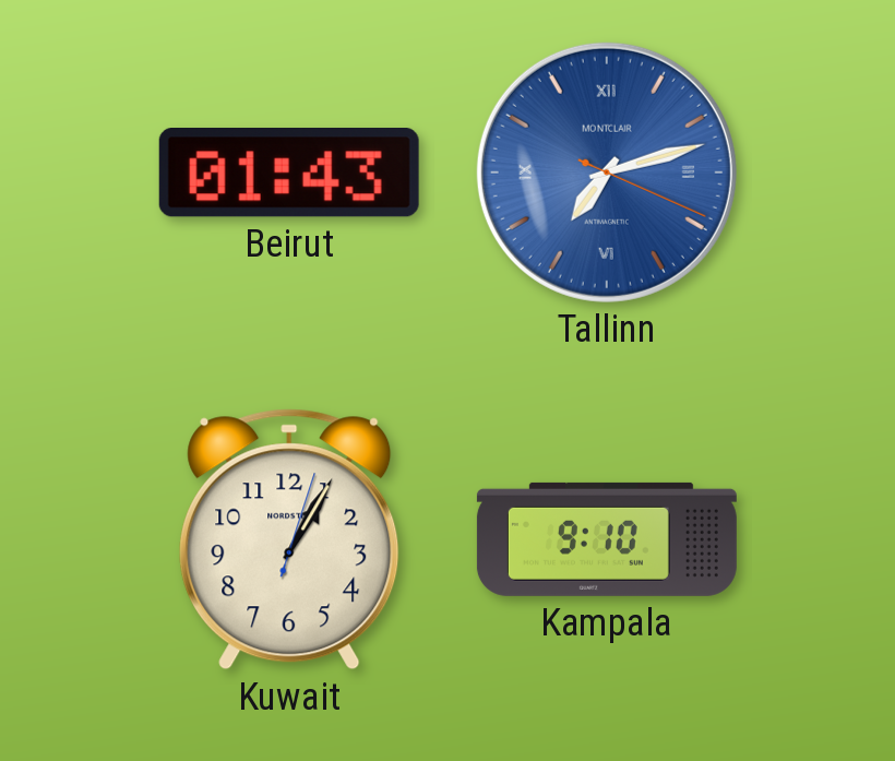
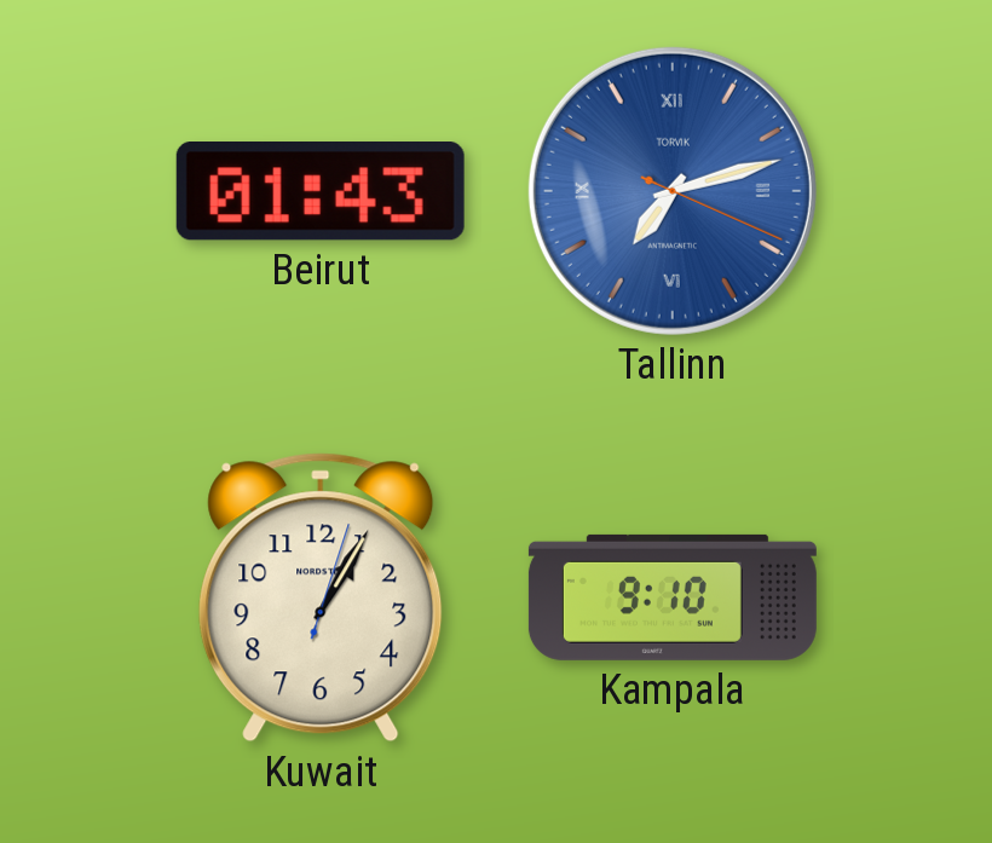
Tallinn brand: MONTCLAIR -> TORVIK
